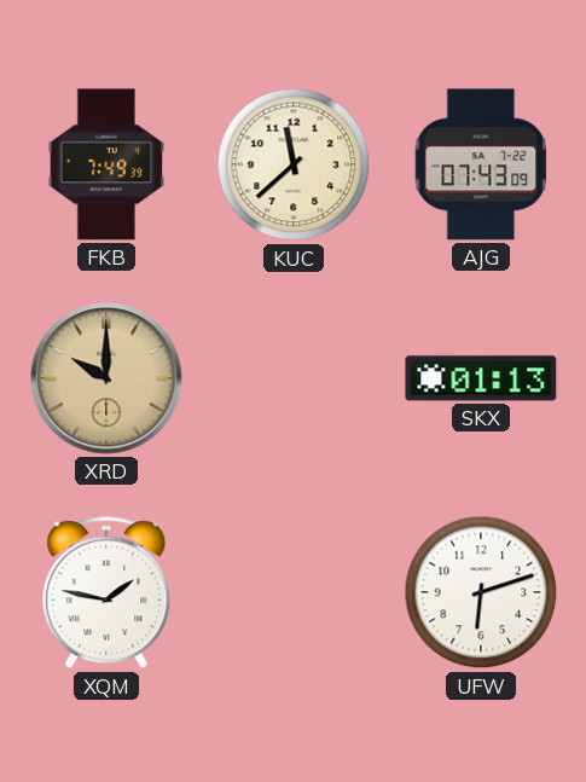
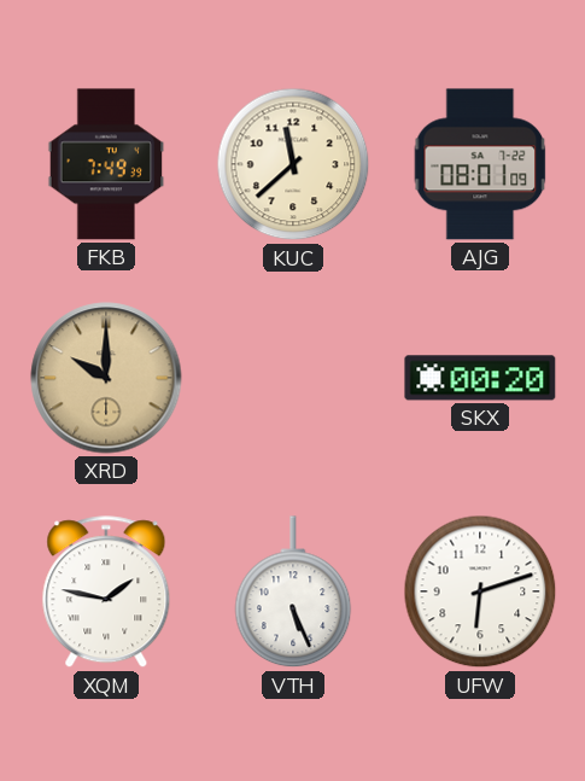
AJG: 07:43 -> 08:01
SKX: 01:13 -> 00:20
VTH: none -> 5:26
